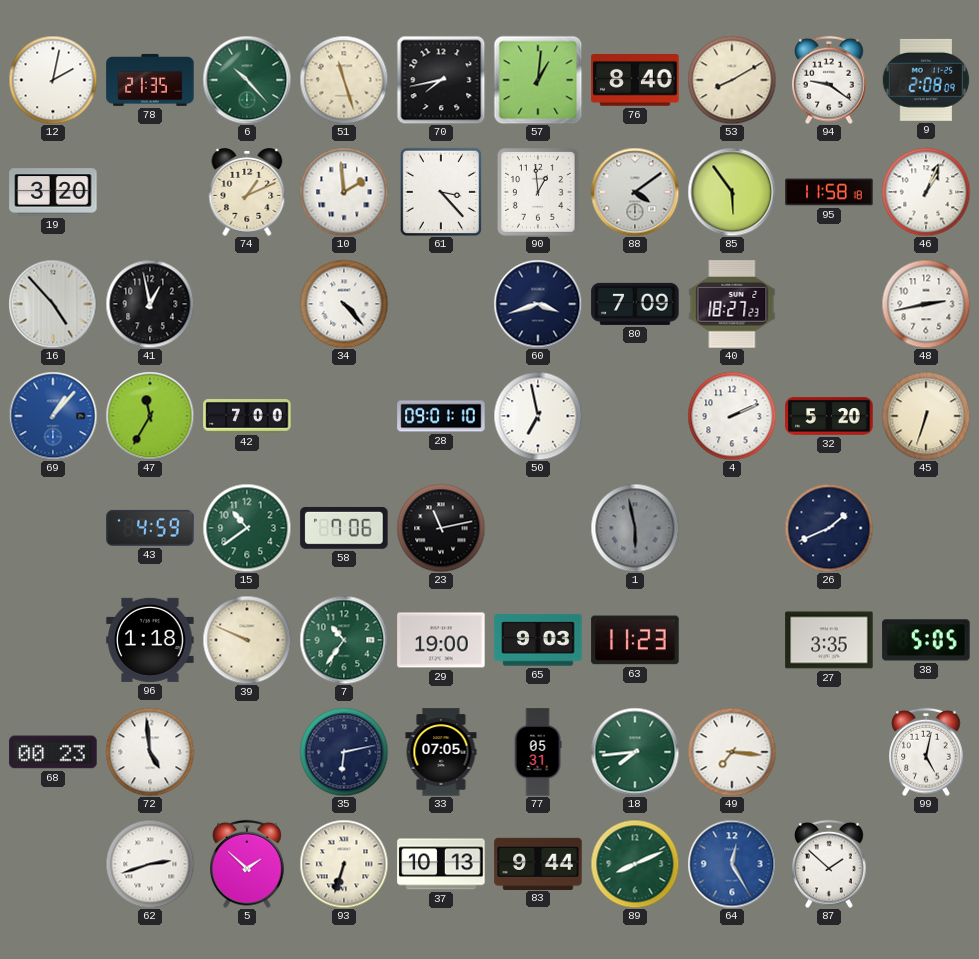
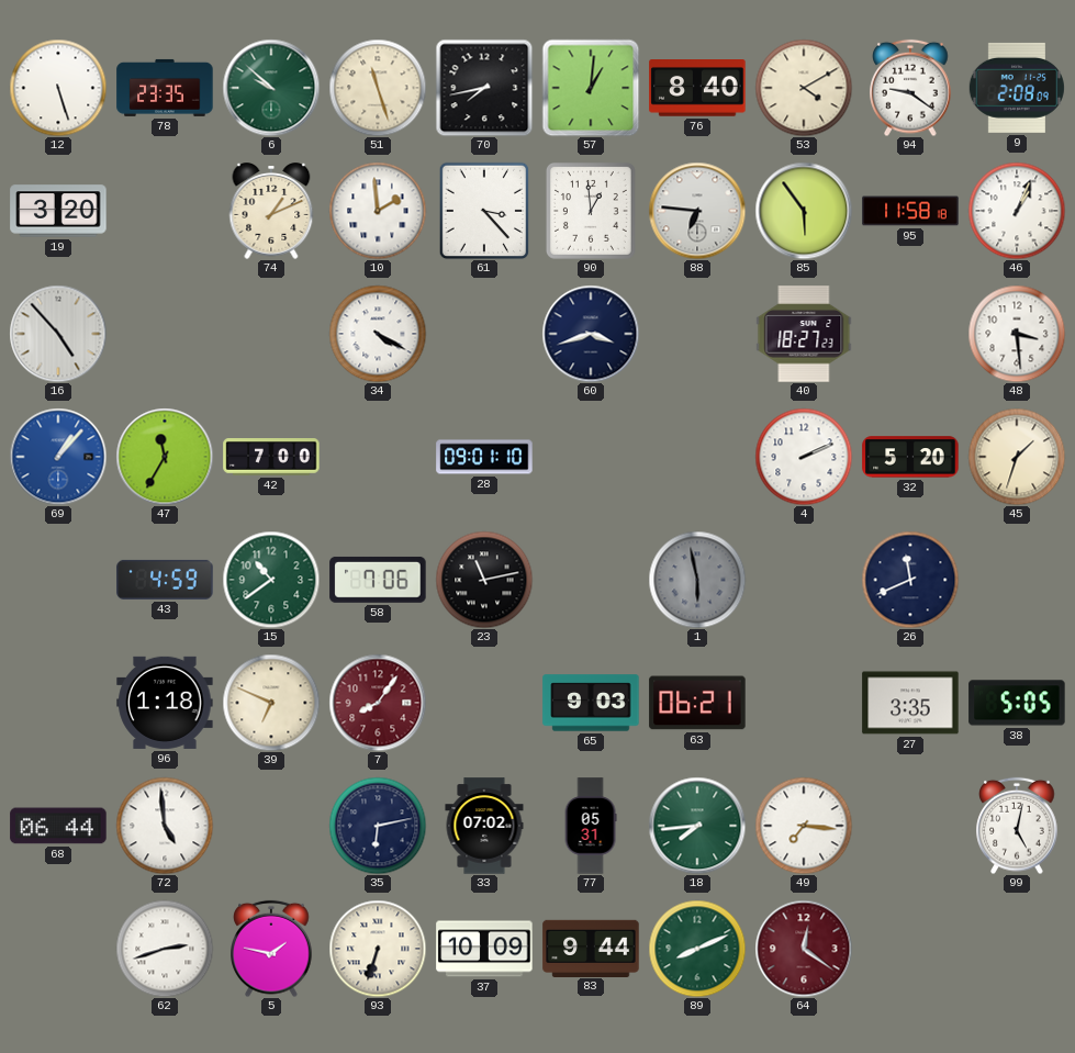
12: 2:02 -> 5:27
78: 21:35 -> 23:35
6: 10:23 -> 9:52
53: 8:10 -> 4:10
88: 4:09 -> 6:46
41: 12:58 -> none
34: 4:23 -> 4:20
80: 7:09 -> none
48: 2:43 -> 3:29
50: 6:58 -> none
45: 6:33 -> 1:33
26: 1:41 -> 11:41
39: 9:49 -> 6:49
7: 10:36 -> 8:06
7 dial: green -> burgundy
29: 19:00 -> none
63: 11:23 -> 06:21
68: 00:23 -> 06:44
33: 07:05 -> 07:02
5: 1:52 -> 1:47
37: 10:13 -> 10:09
64: 12:25 -> 12:21
64 dial: blue -> burgundy
87: 1:52 -> none
